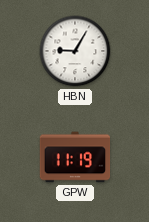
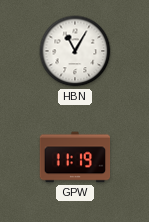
HBN: 9:05 -> 11:05
